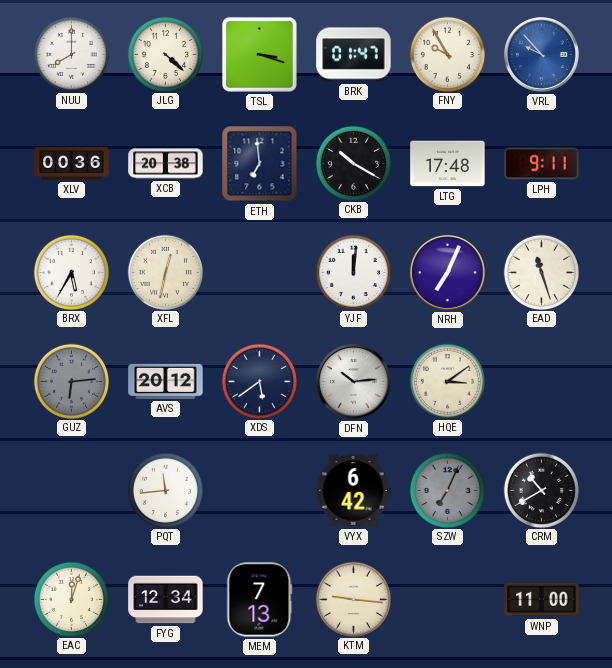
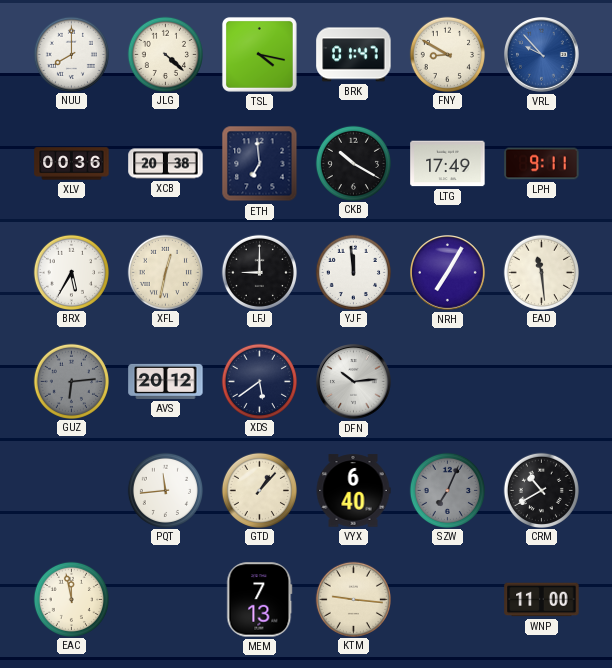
TSL: 3:18 -> 4:17
FNY: 9:55 -> 8:50
LTG: 17:48 -> 17:49
LFJ: none -> 9:00
YJF: 12:01 -> 11:59
NRH: 7:04 -> 7:05
EAD: 11:27 -> 11:29
HQE: 3:09 -> none
GTD: none -> 1:07
VYX: 6:42 -> 6:40
EAC: 12:03 -> 11:58
FYG: 12:34 -> none
